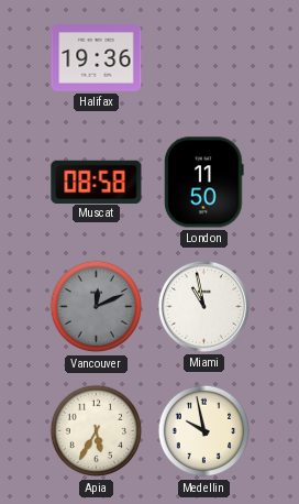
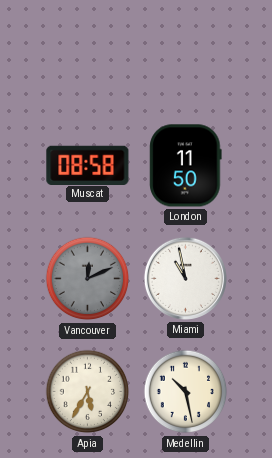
Halifax: 19:36 -> none
Medellin: 9:58 -> 10:28
